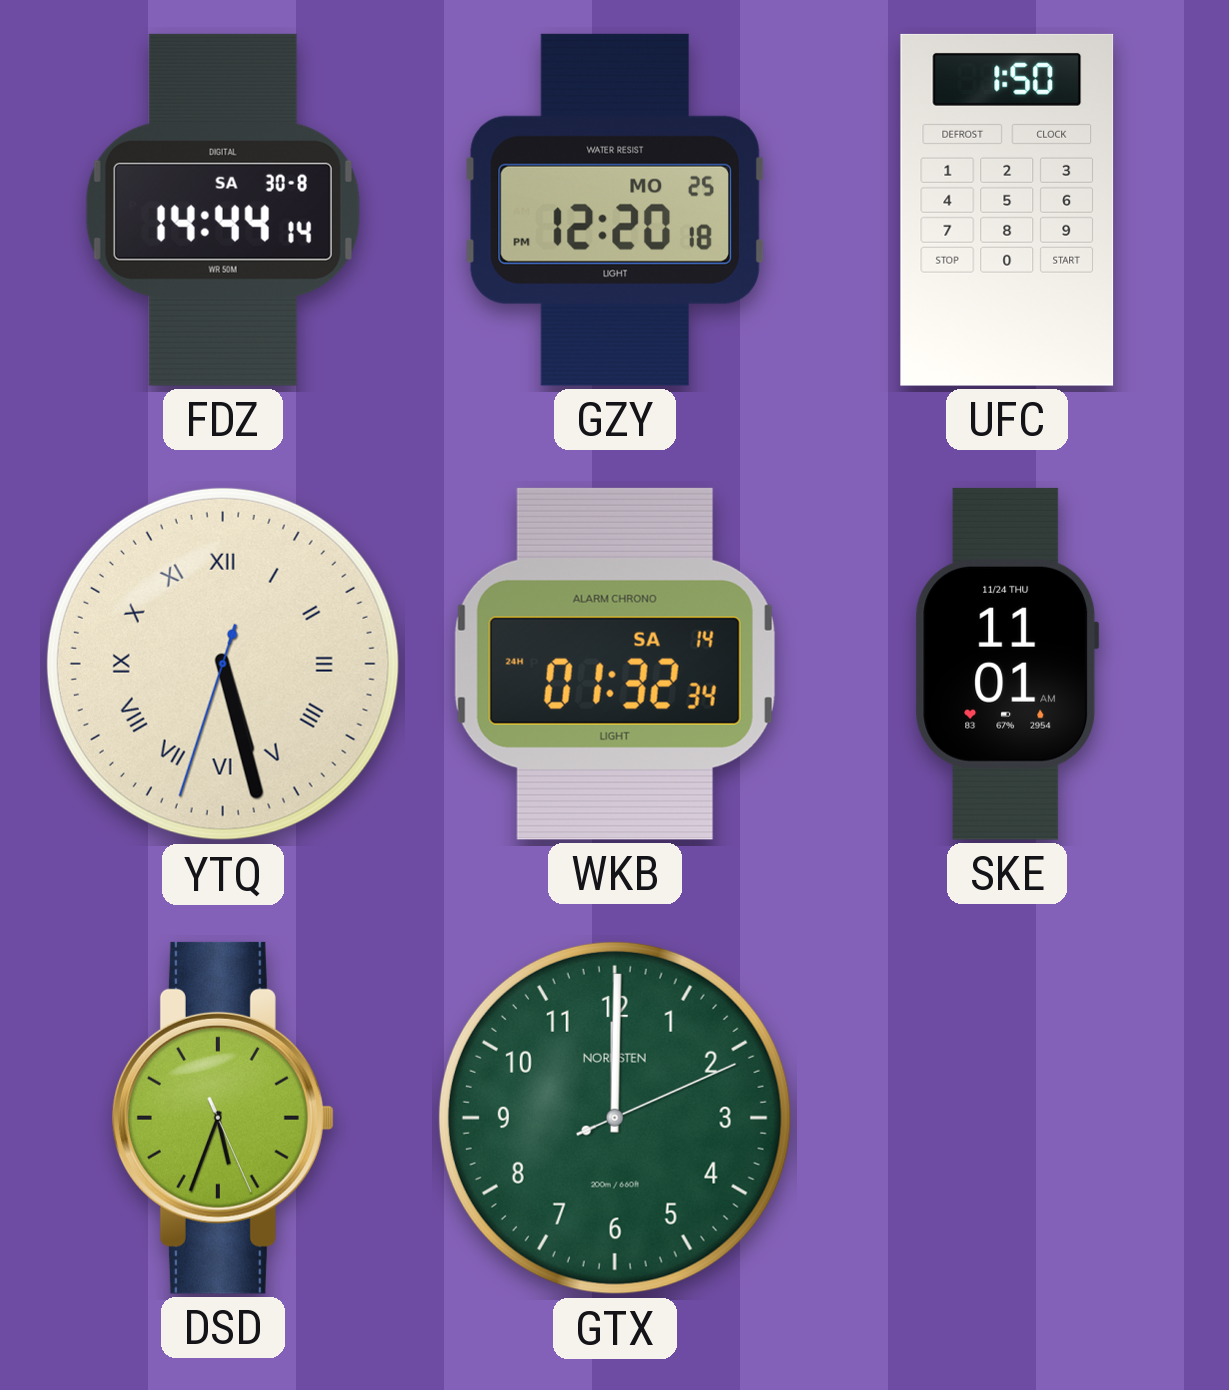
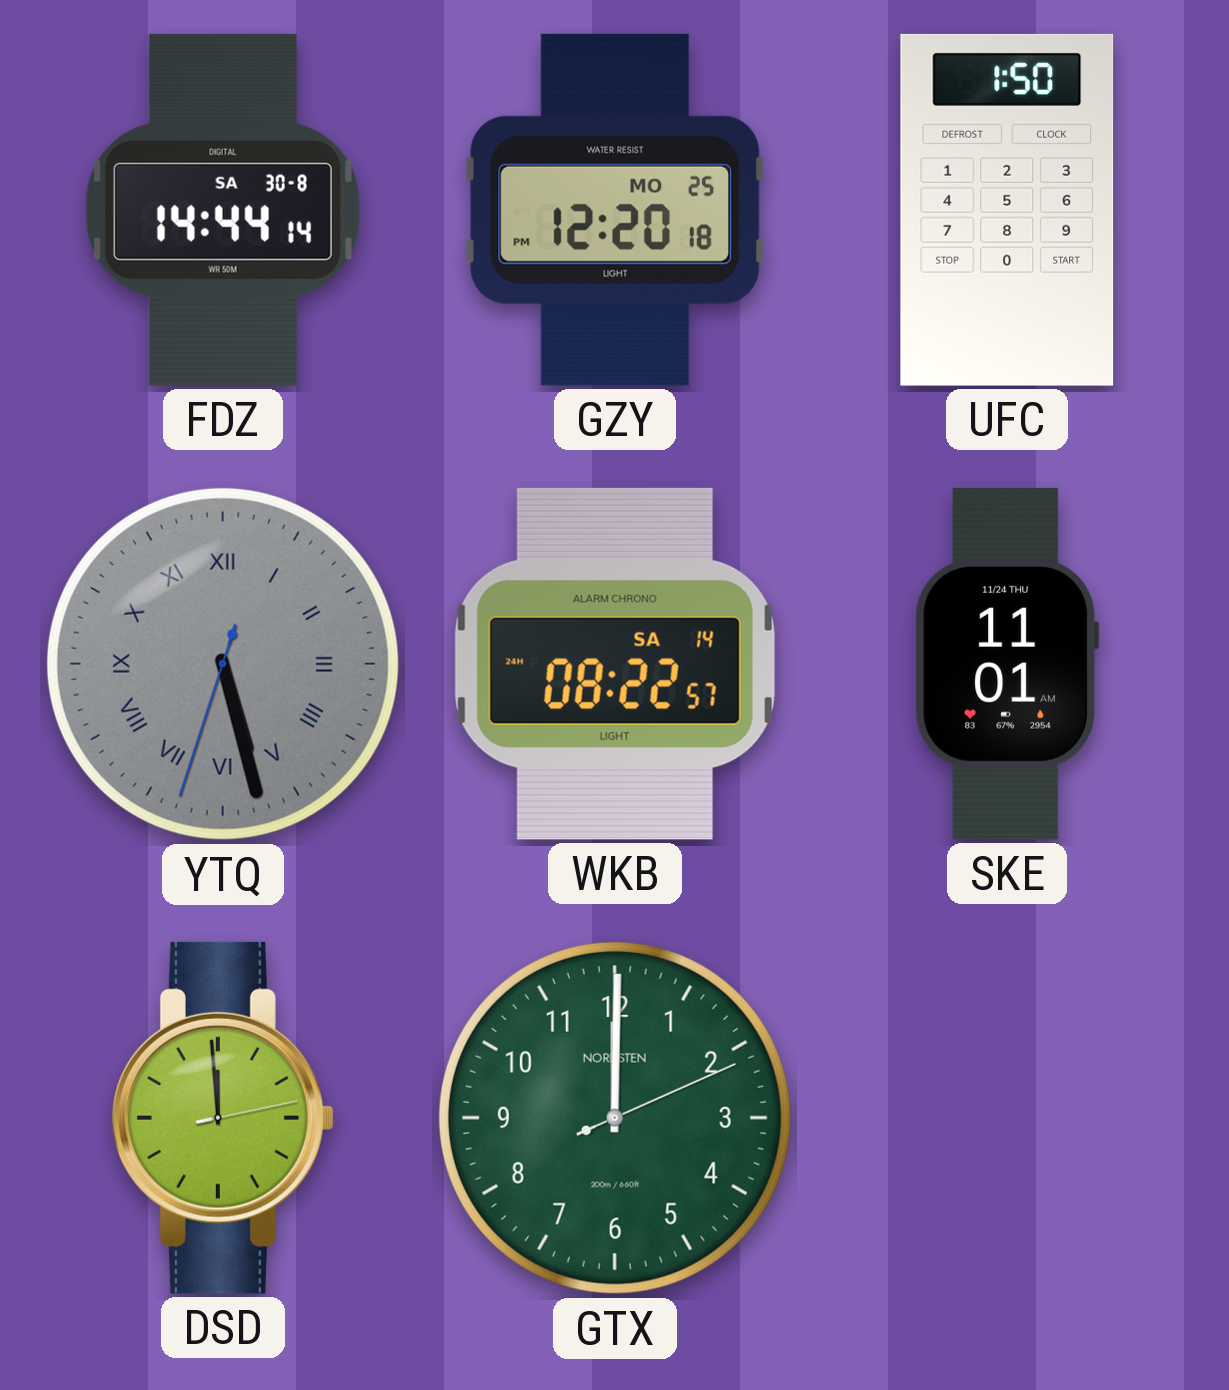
YTQ dial: cream -> grey
WKB: 01:32 -> 08:22
DSD: 5:33 -> 11:59
